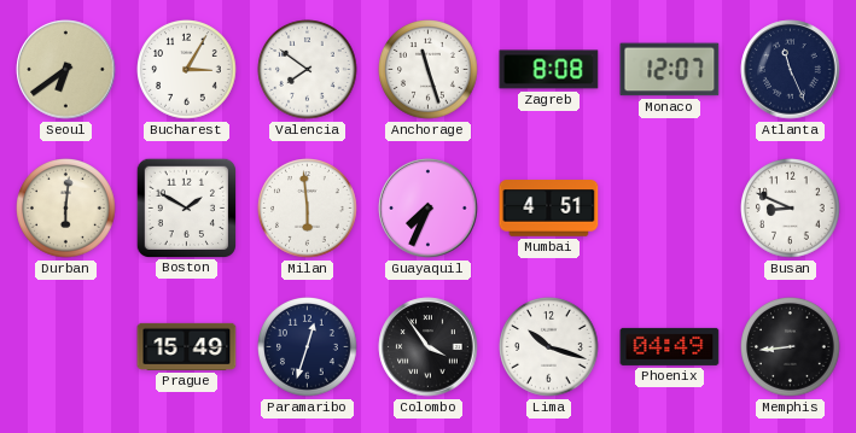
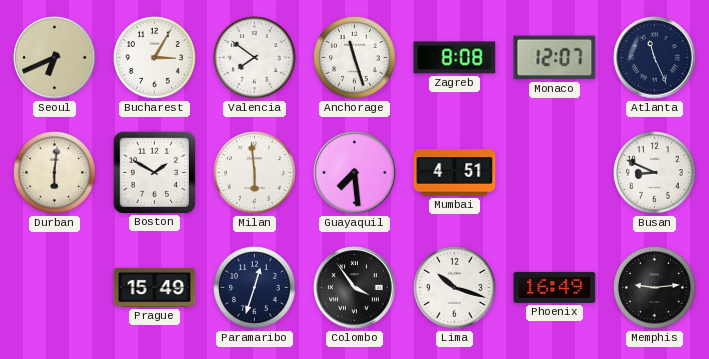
Seoul: 6:39 -> 6:41
Guayaquil: 7:34 -> 7:29
Phoenix: 04:49 -> 16:49
Memphis: 8:44 -> 9:14
